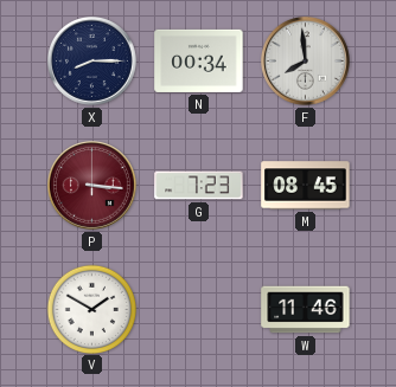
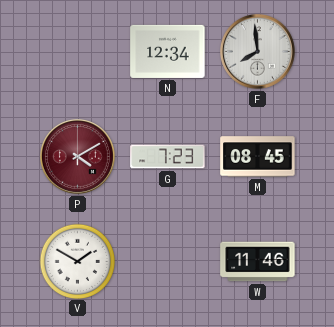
X: 8:15 -> none
N: 00:34 -> 12:34
P: 3:16 -> 4:10
